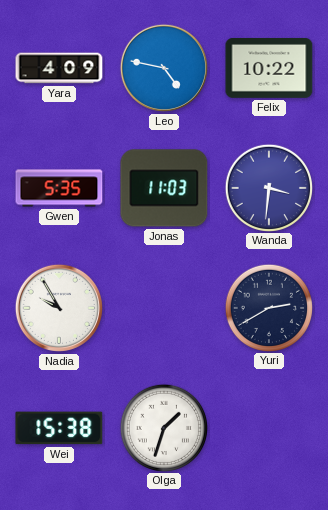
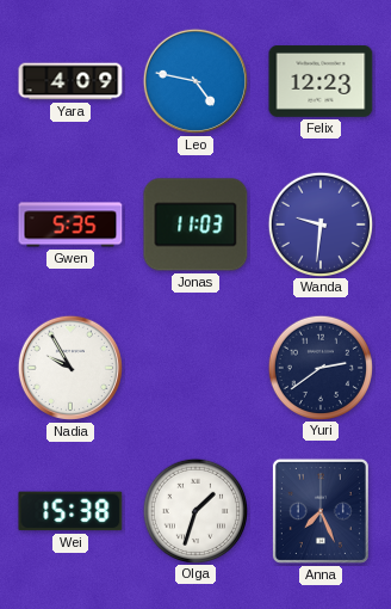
Felix: 10:22 -> 12:23
Wanda: 3:31 -> 9:31
Yuri: 2:40 -> 2:39
Anna: none -> 7:26
